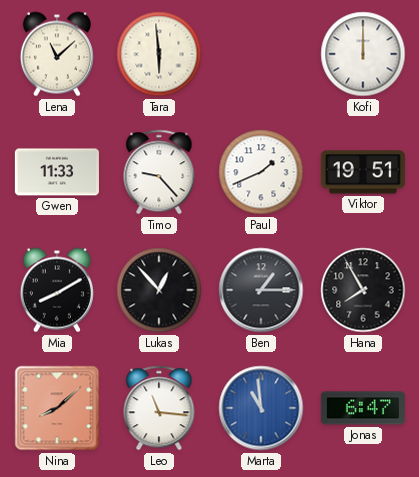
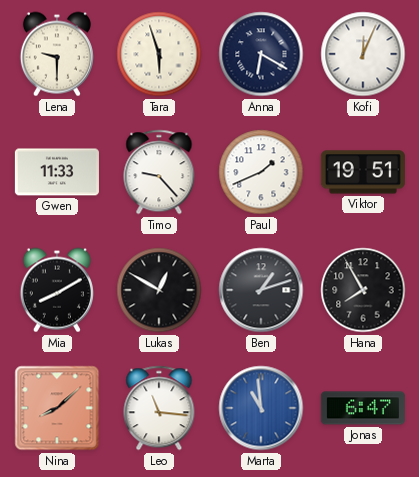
Lena: 11:08 -> 9:30
Tara: 5:59 -> 5:57
Anna: none -> 6:20
Kofi: 12:00 -> 12:04
Lukas: 12:53 -> 12:50
Ben: 1:15 -> 1:12
